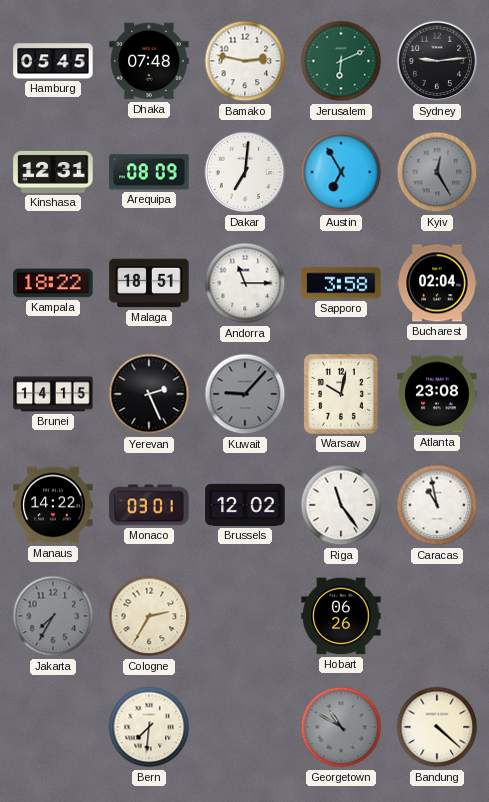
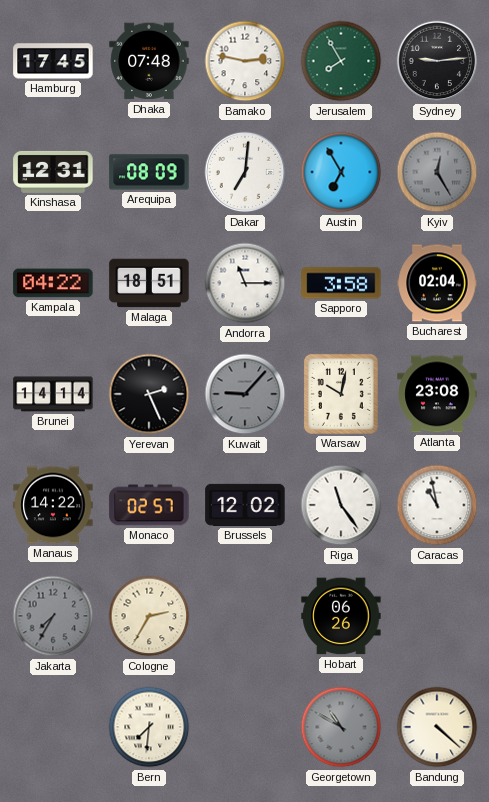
Hamburg: 05:45 -> 17:45
Jerusalem: 6:11 -> 7:55
Kampala: 18:22 -> 04:22
Brunei: 14:15 -> 14:14
Monaco: 03:01 -> 02:57
